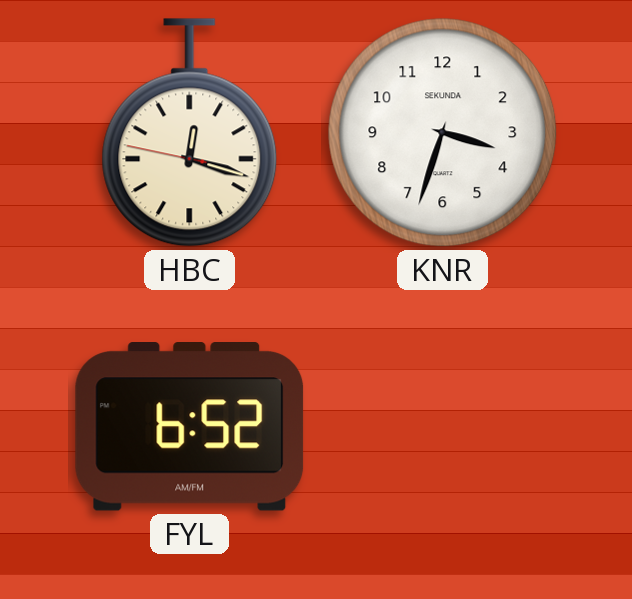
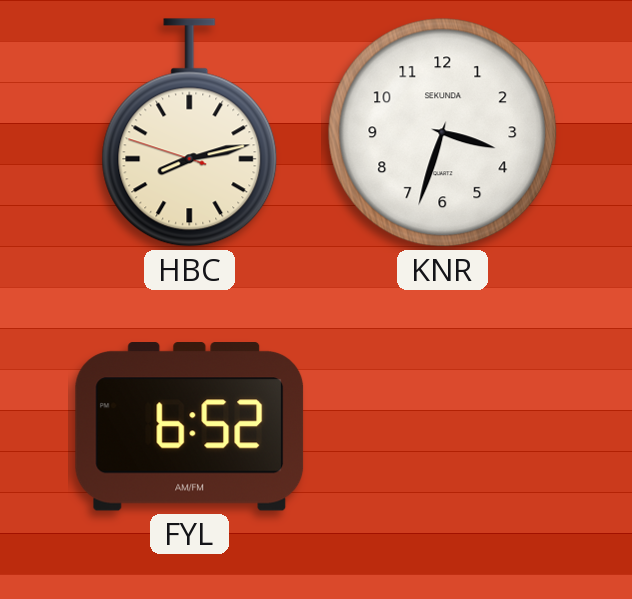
HBC: 12:17 -> 8:12
